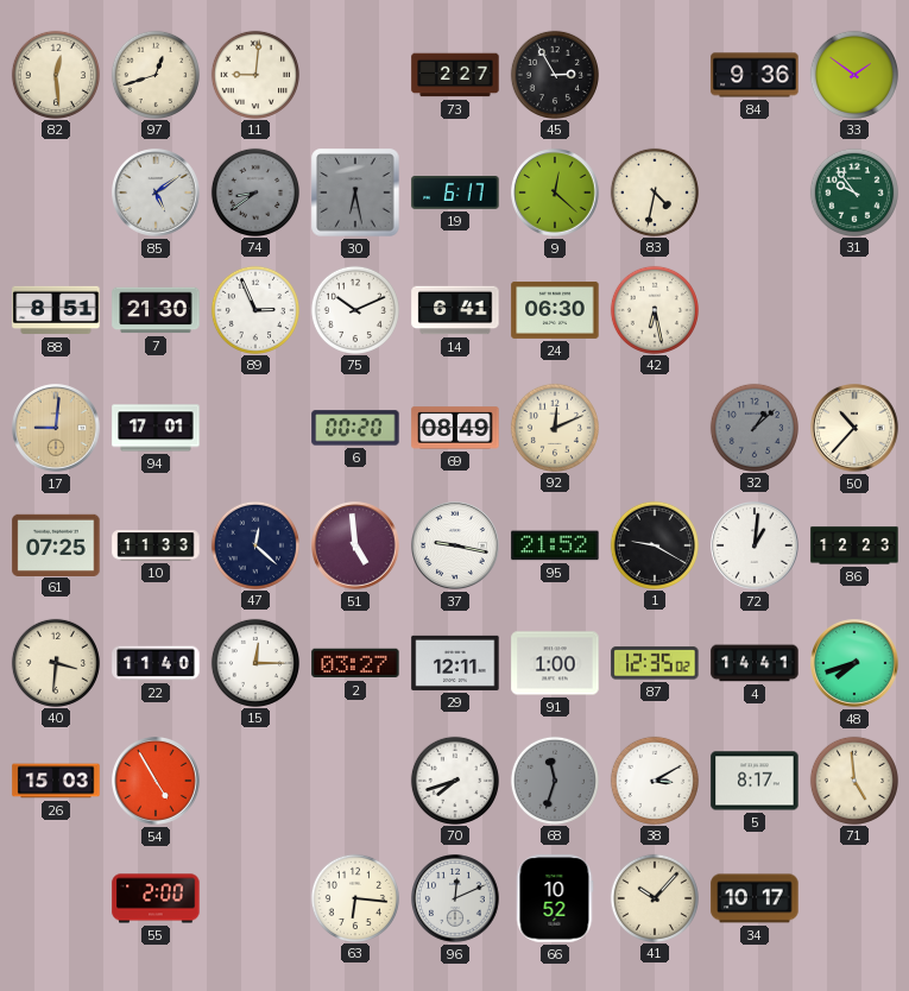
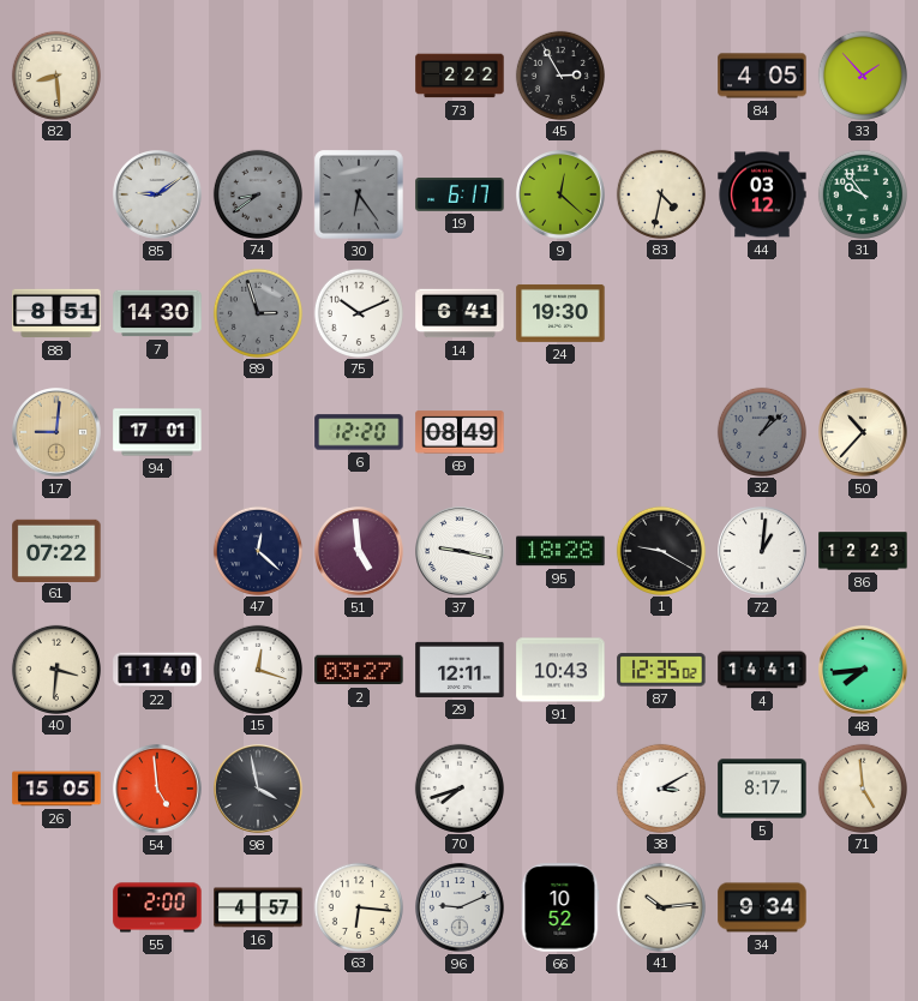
82: 12:29 -> 8:29
97: 12:42 -> none
11: 9:01 -> none
73: 2:27 -> 2:22
84: 9:36 -> 4:05
33: 1:51 -> 1:53
85: 5:09 -> 9:09
30: 6:28 -> 6:24
44: none -> 03:12
7: 21:30 -> 14:30
89: 2:56 -> 2:57
89 dial: white -> grey
24: 06:30 -> 19:30
42: 6:28 -> none
6: 00:20 -> 12:20
92: 12:11 -> none
61: 07:25 -> 07:22
10: 11:33 -> none
95: 21:52 -> 18:28
15: 12:15 -> 12:18
91: 1:00 -> 10:43
48: 7:42 -> 7:44
26: 15:03 -> 15:05
54: 4:55 -> 4:59
98: none -> 3:58
68: 11:33 -> none
16: none -> 4:57
96: 12:11 -> 9:11
41: 10:07 -> 10:14
34: 10:17 -> 9:34
